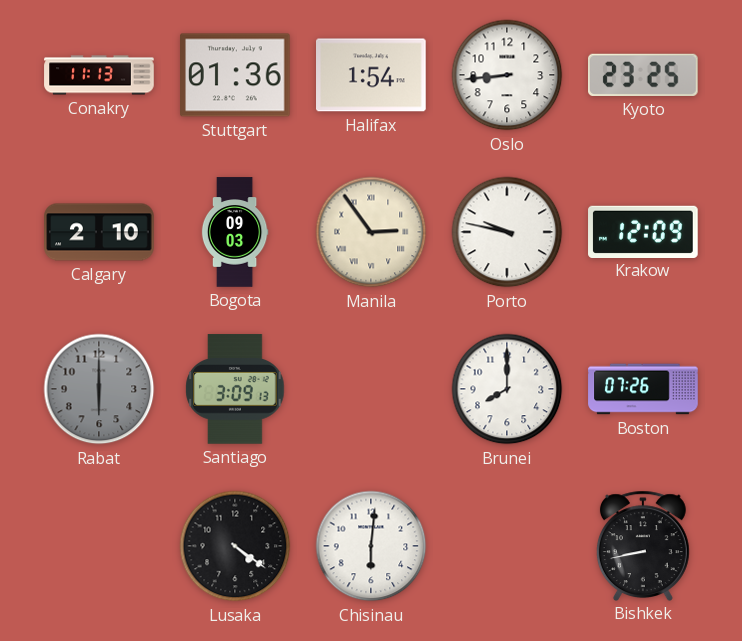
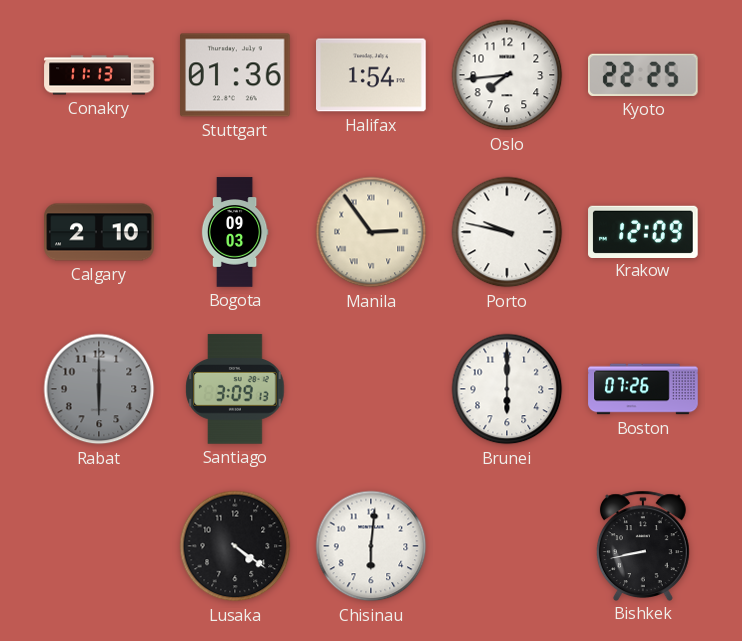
Oslo: 8:44 -> 7:44
Kyoto: 23:25 -> 22:25
Brunei: 8:00 -> 6:00
